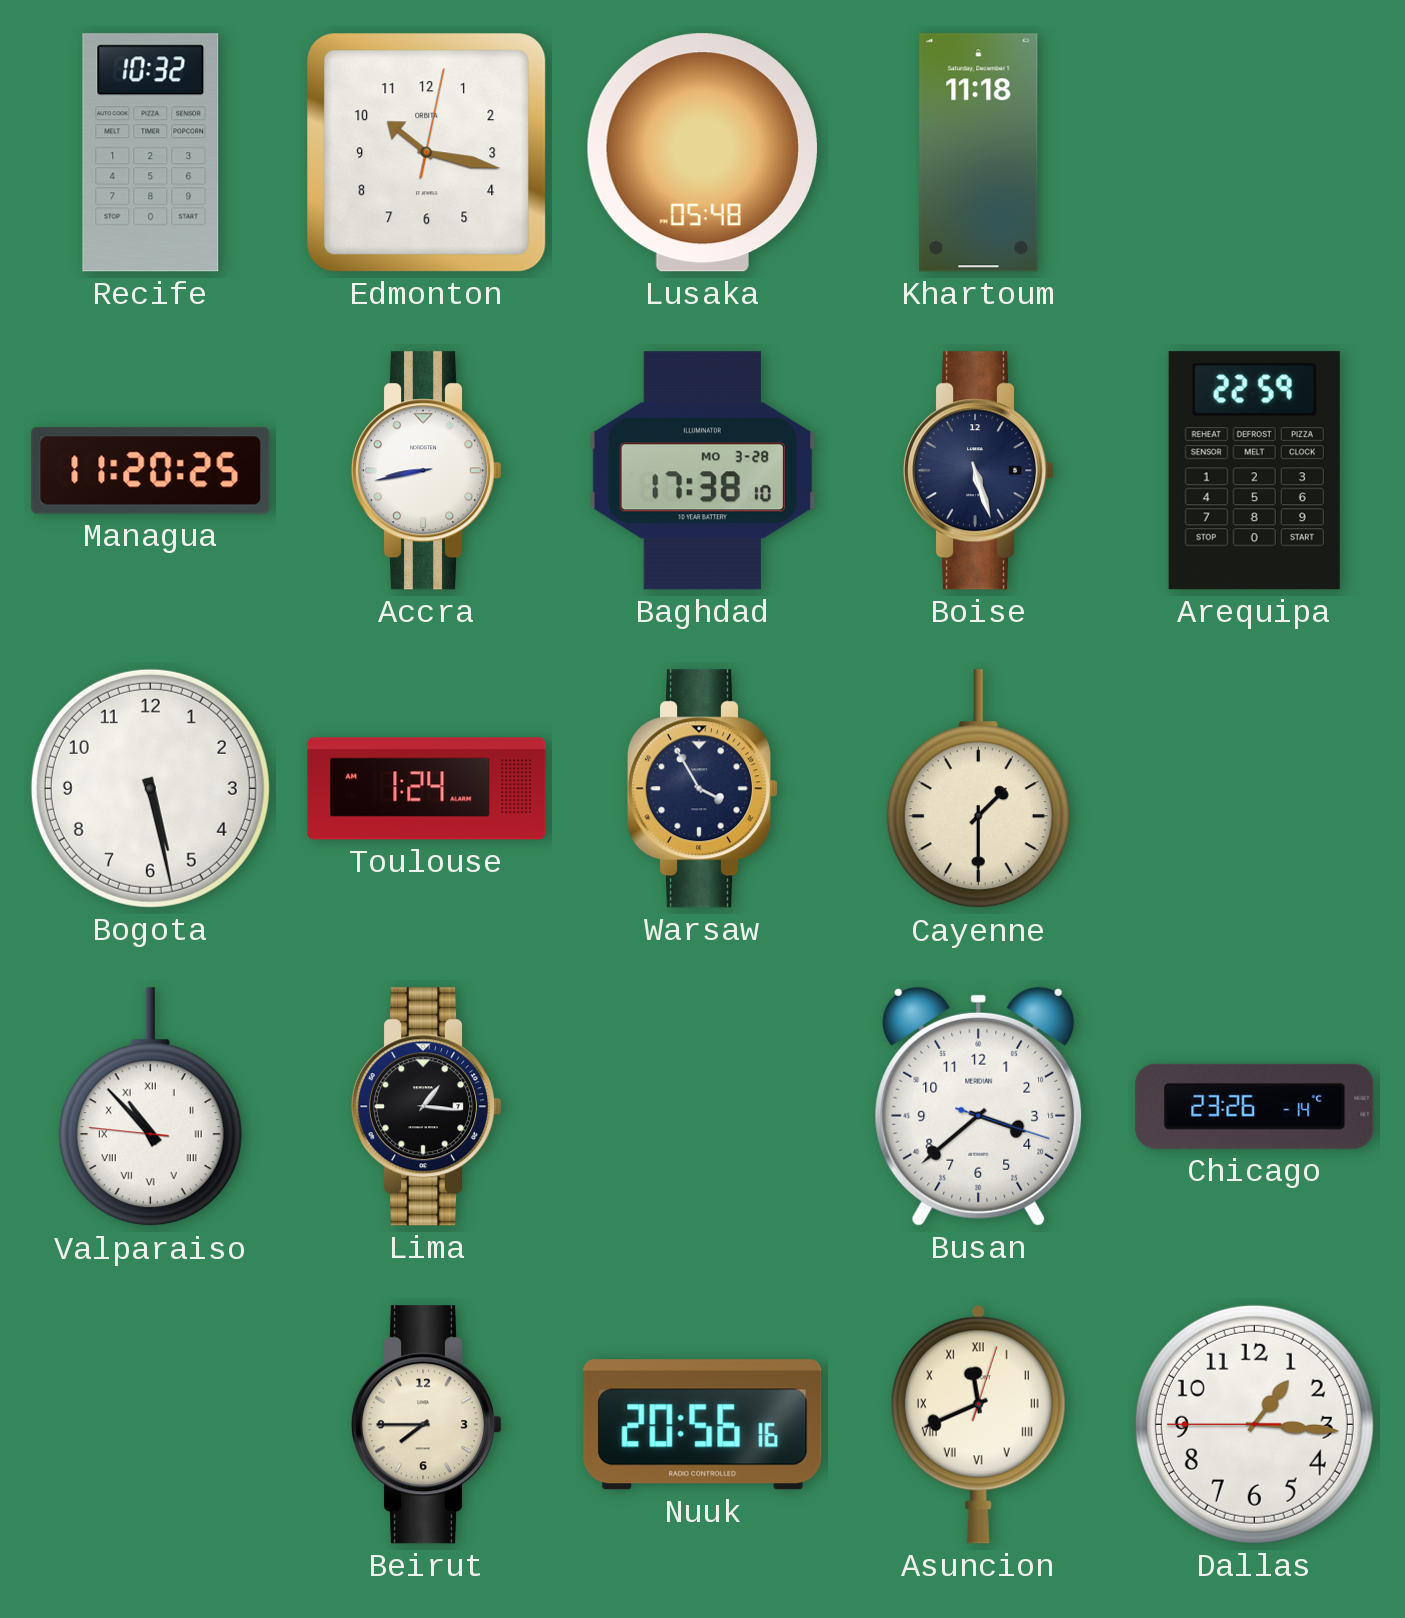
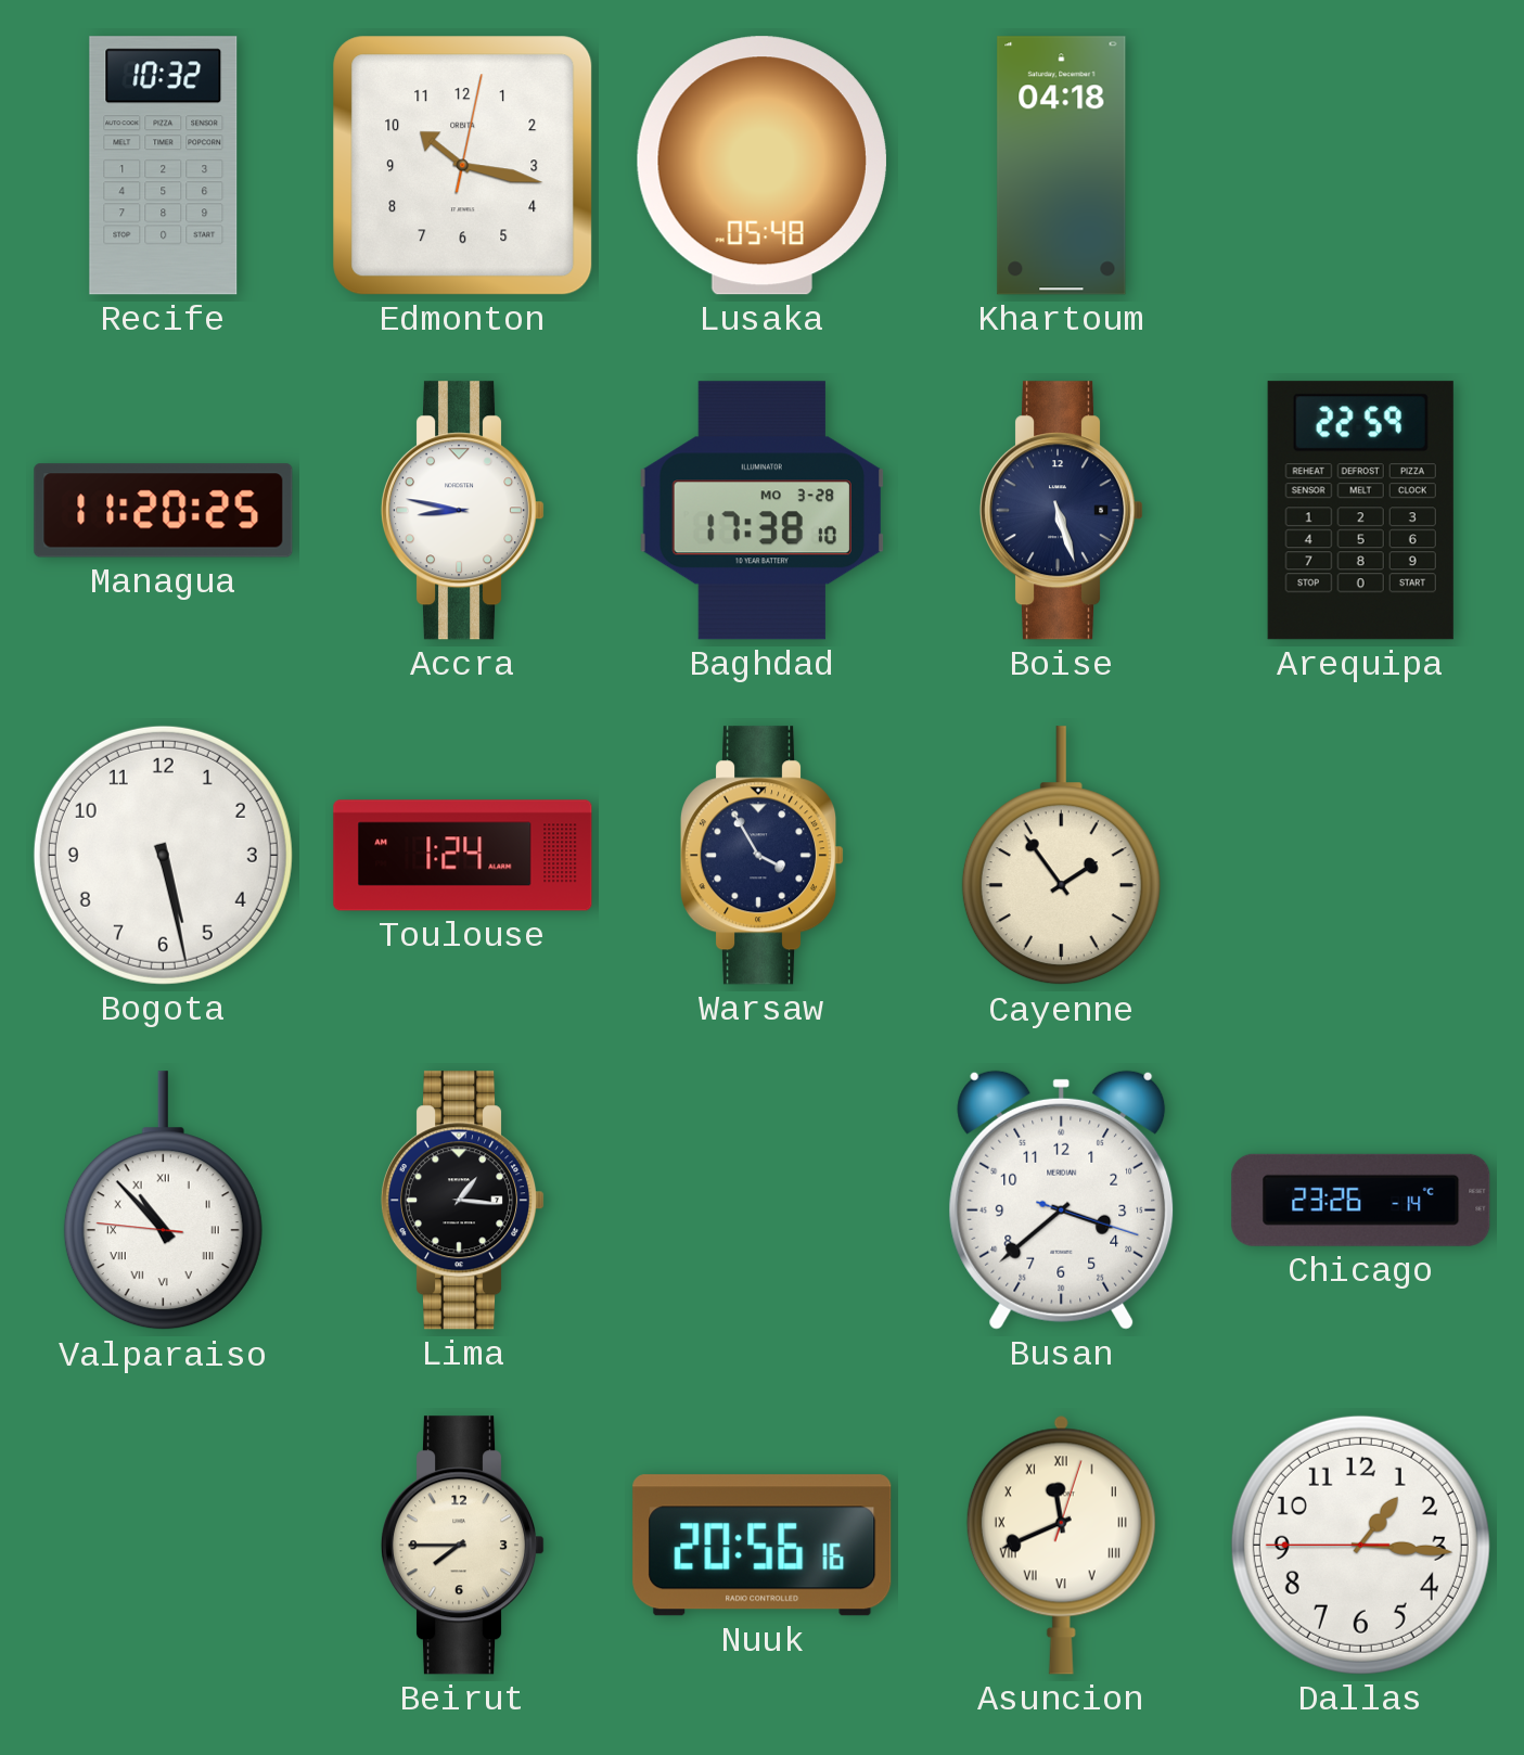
Khartoum: 11:18 -> 04:18
Accra: 8:43 -> 8:47
Cayenne: 1:30 -> 1:54
